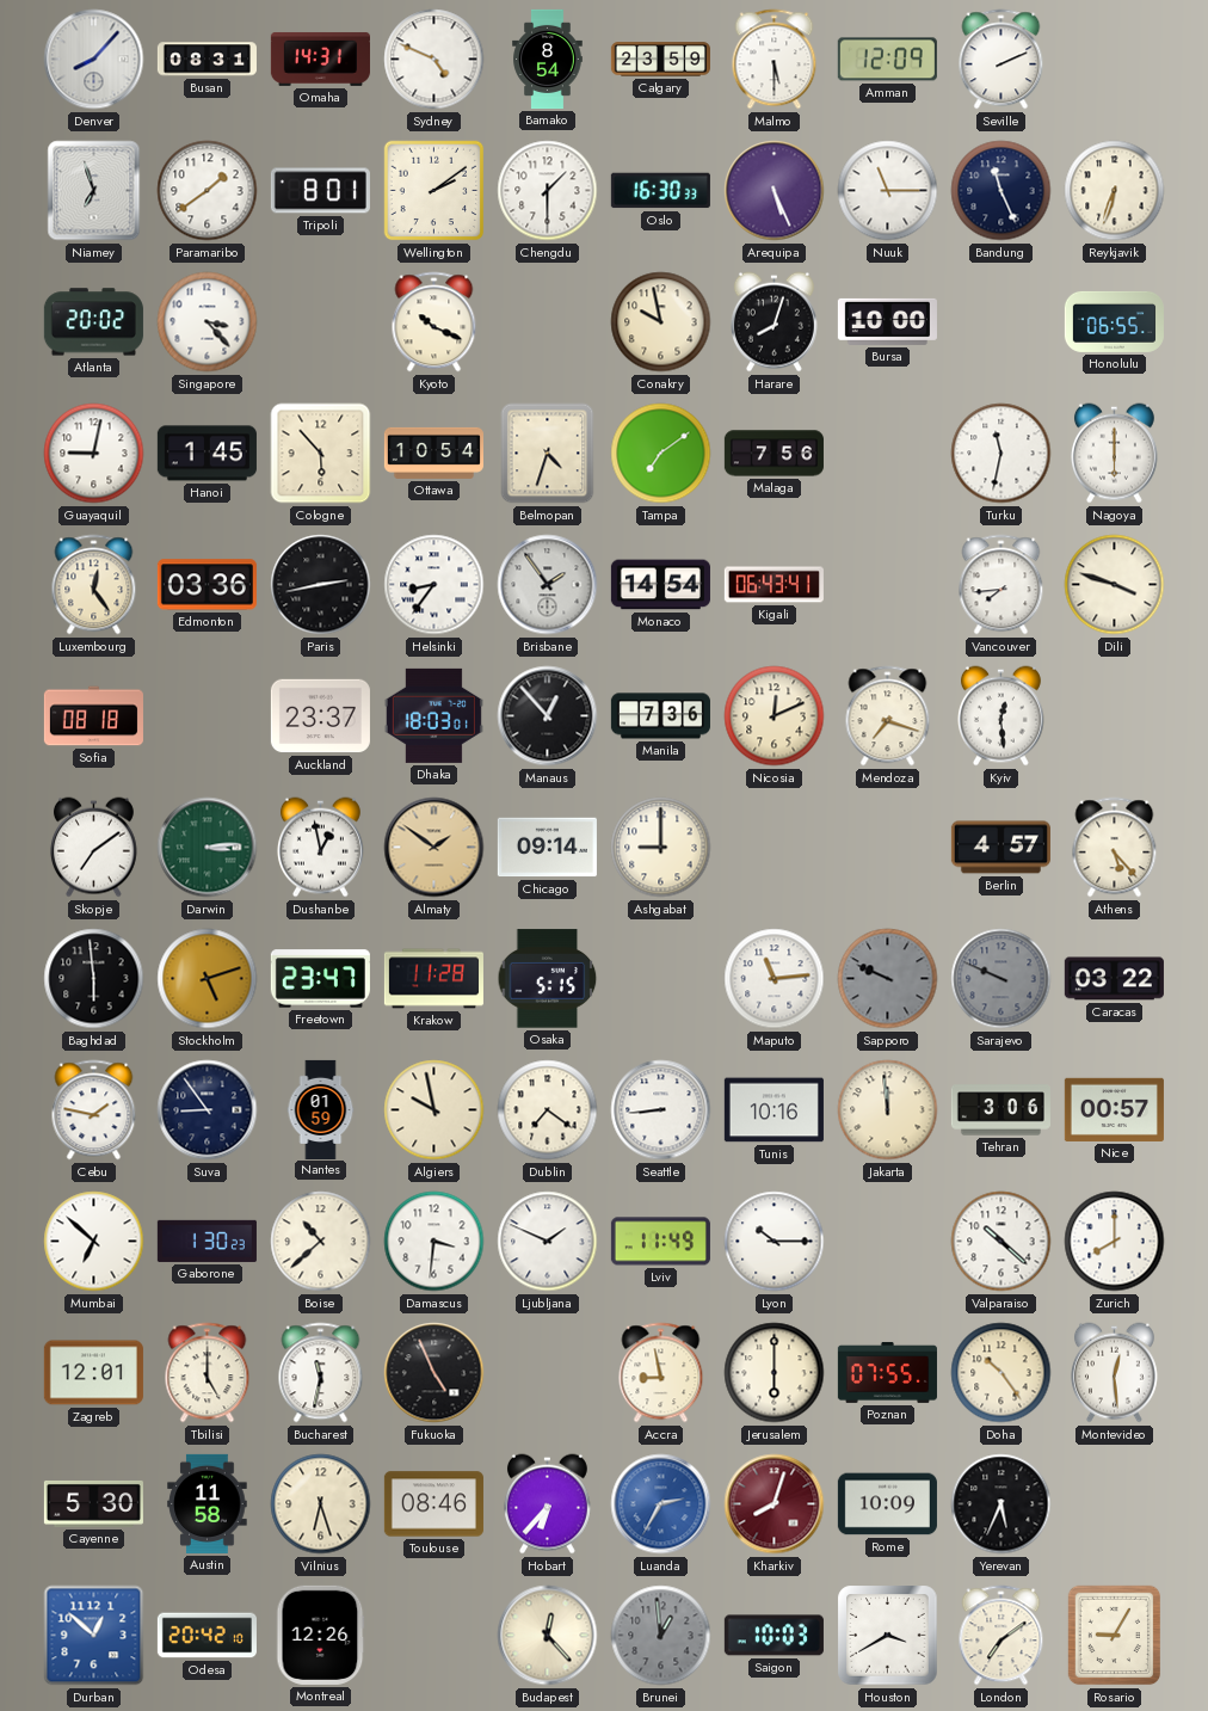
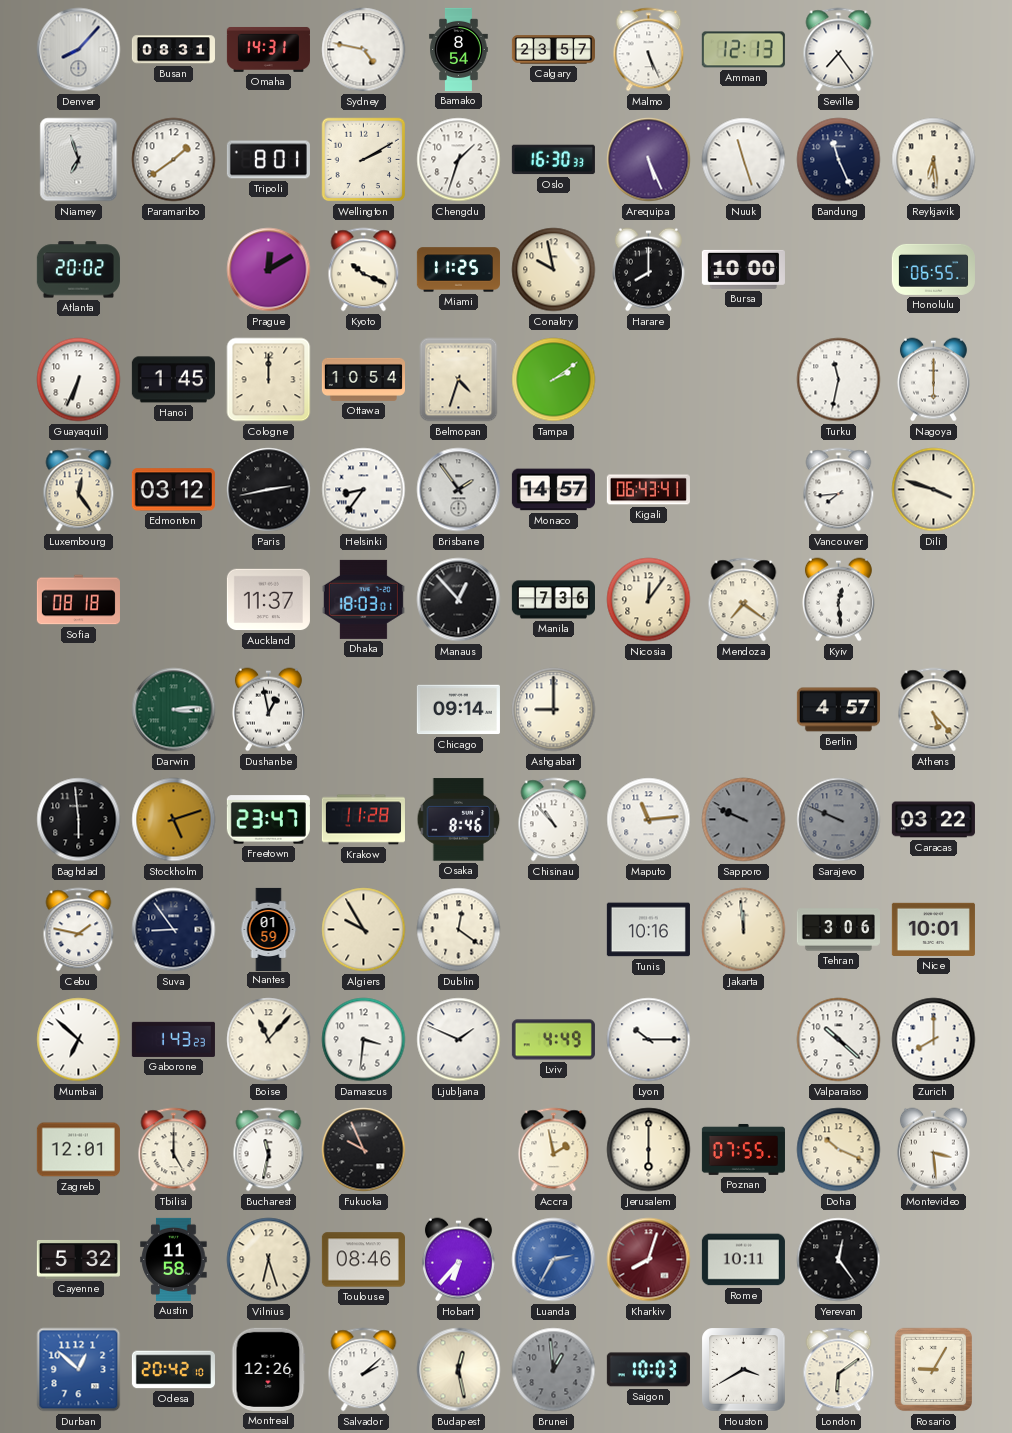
Sydney: 4:49 -> 4:47
Calgary: 23:59 -> 23:57
Malmo: 5:30 -> 5:26
Amman: 12:09 -> 12:13
Seville: 2:11 -> 7:24
Wellington: 2:09 -> 2:10
Chengdu: 1:30 -> 1:33
Nuuk: 11:15 -> 11:27
Reykjavik: 6:33 -> 6:29
Singapore: 3:23 -> none
Prague: none -> 12:10
Miami: none -> 11:25
Harare: 8:03 -> 8:00
Guayaquil: 9:02 -> 6:34
Cologne: 5:53 -> 12:00
Tampa: 7:09 -> 2:09
Malaga: 7:56 -> none
Edmonton: 03:36 -> 03:12
Monaco: 14:54 -> 14:57
Auckland: 23:37 -> 11:37
Nicosia: 12:11 -> 12:06
Mendoza: 7:18 -> 7:21
Skopje: 7:09 -> none
Almaty: 1:51 -> none
Osaka: 5:15 -> 8:46
Chisinau: none -> 10:53
Algiers: 9:58 -> 9:55
Dublin: 7:21 -> 12:21
Seattle: 8:44 -> none
Nice: 00:57 -> 10:01
Gaborone: 1:30 -> 1:43
Boise: 10:38 -> 11:07
Lviv: 11:49 -> 4:49
Fukuoka: 4:56 -> 9:56
Accra: 8:58 -> 1:58
Doha: 10:24 -> 10:19
Montevideo: 12:29 -> 3:29
Cayenne: 5:30 -> 5:32
Rome: 10:09 -> 10:11
Yerevan: 5:34 -> 12:24
Salvador: none -> 2:08
Budapest: 12:23 -> 12:28
London: 7:09 -> 6:09
